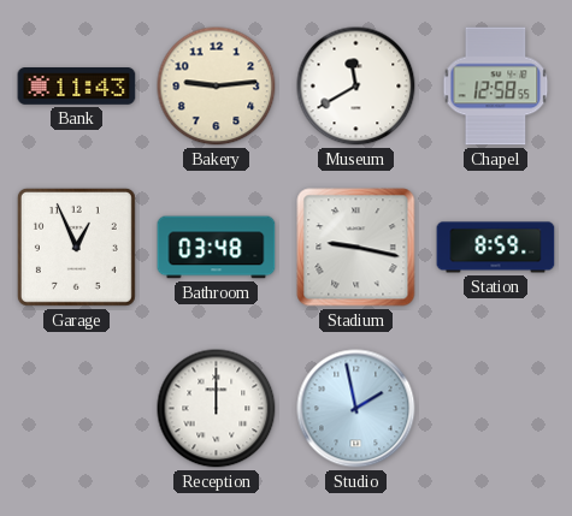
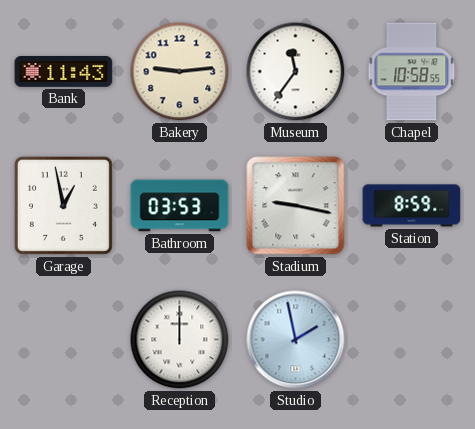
Museum: 11:40 -> 11:36
Chapel: 12:58 -> 10:58
Garage: 12:56 -> 12:58
Bathroom: 03:48 -> 03:53
